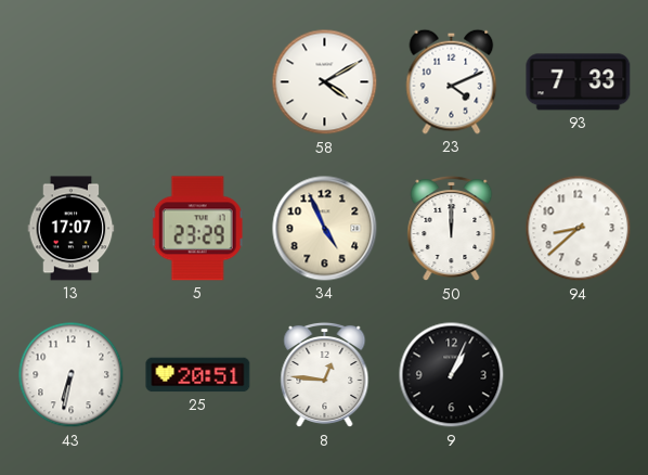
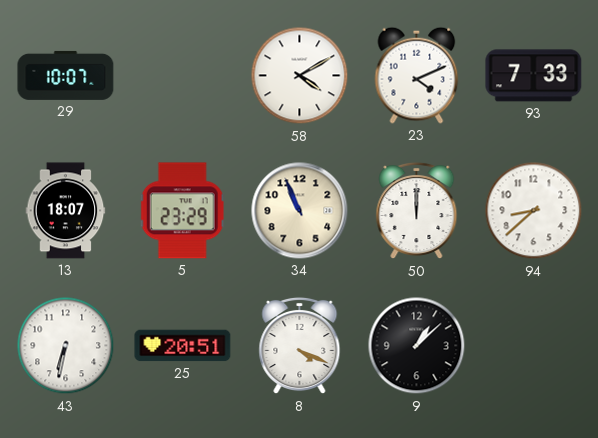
29: none -> 10:07
13: 17:07 -> 18:07
34: 4:56 -> 10:56
8: 12:46 -> 4:19
9: 1:04 -> 1:08
